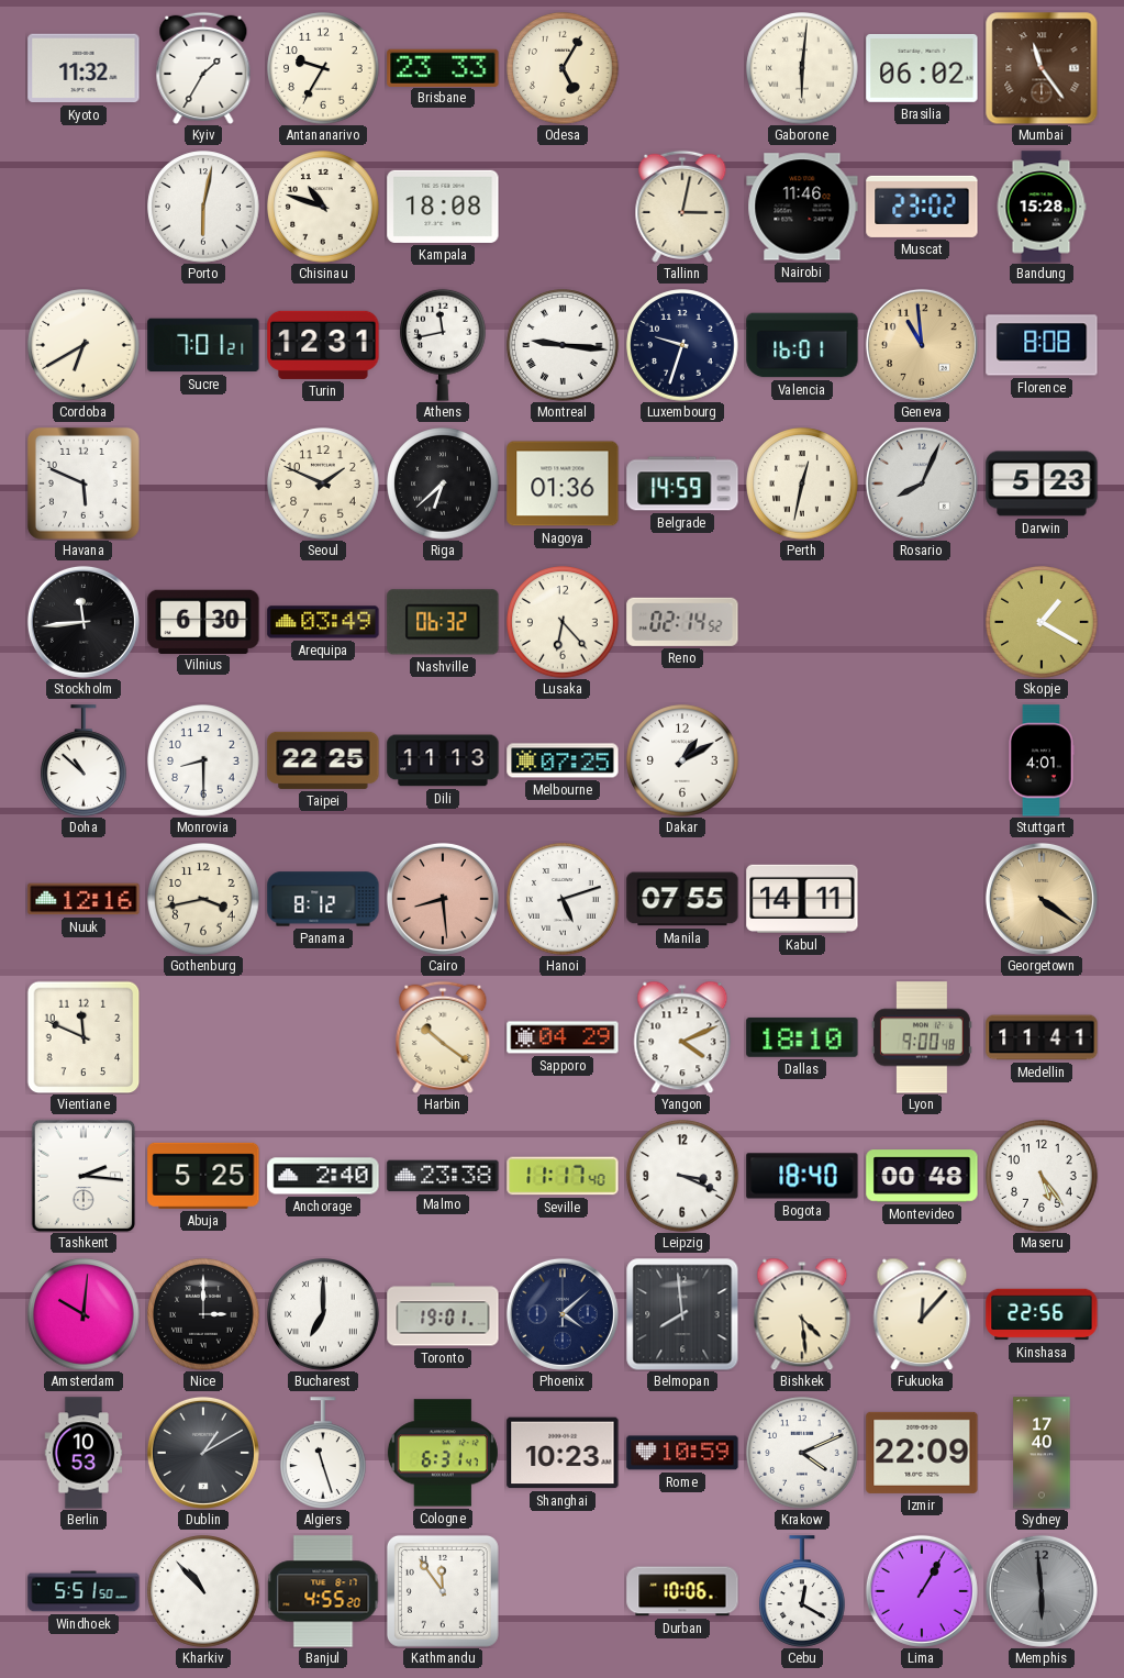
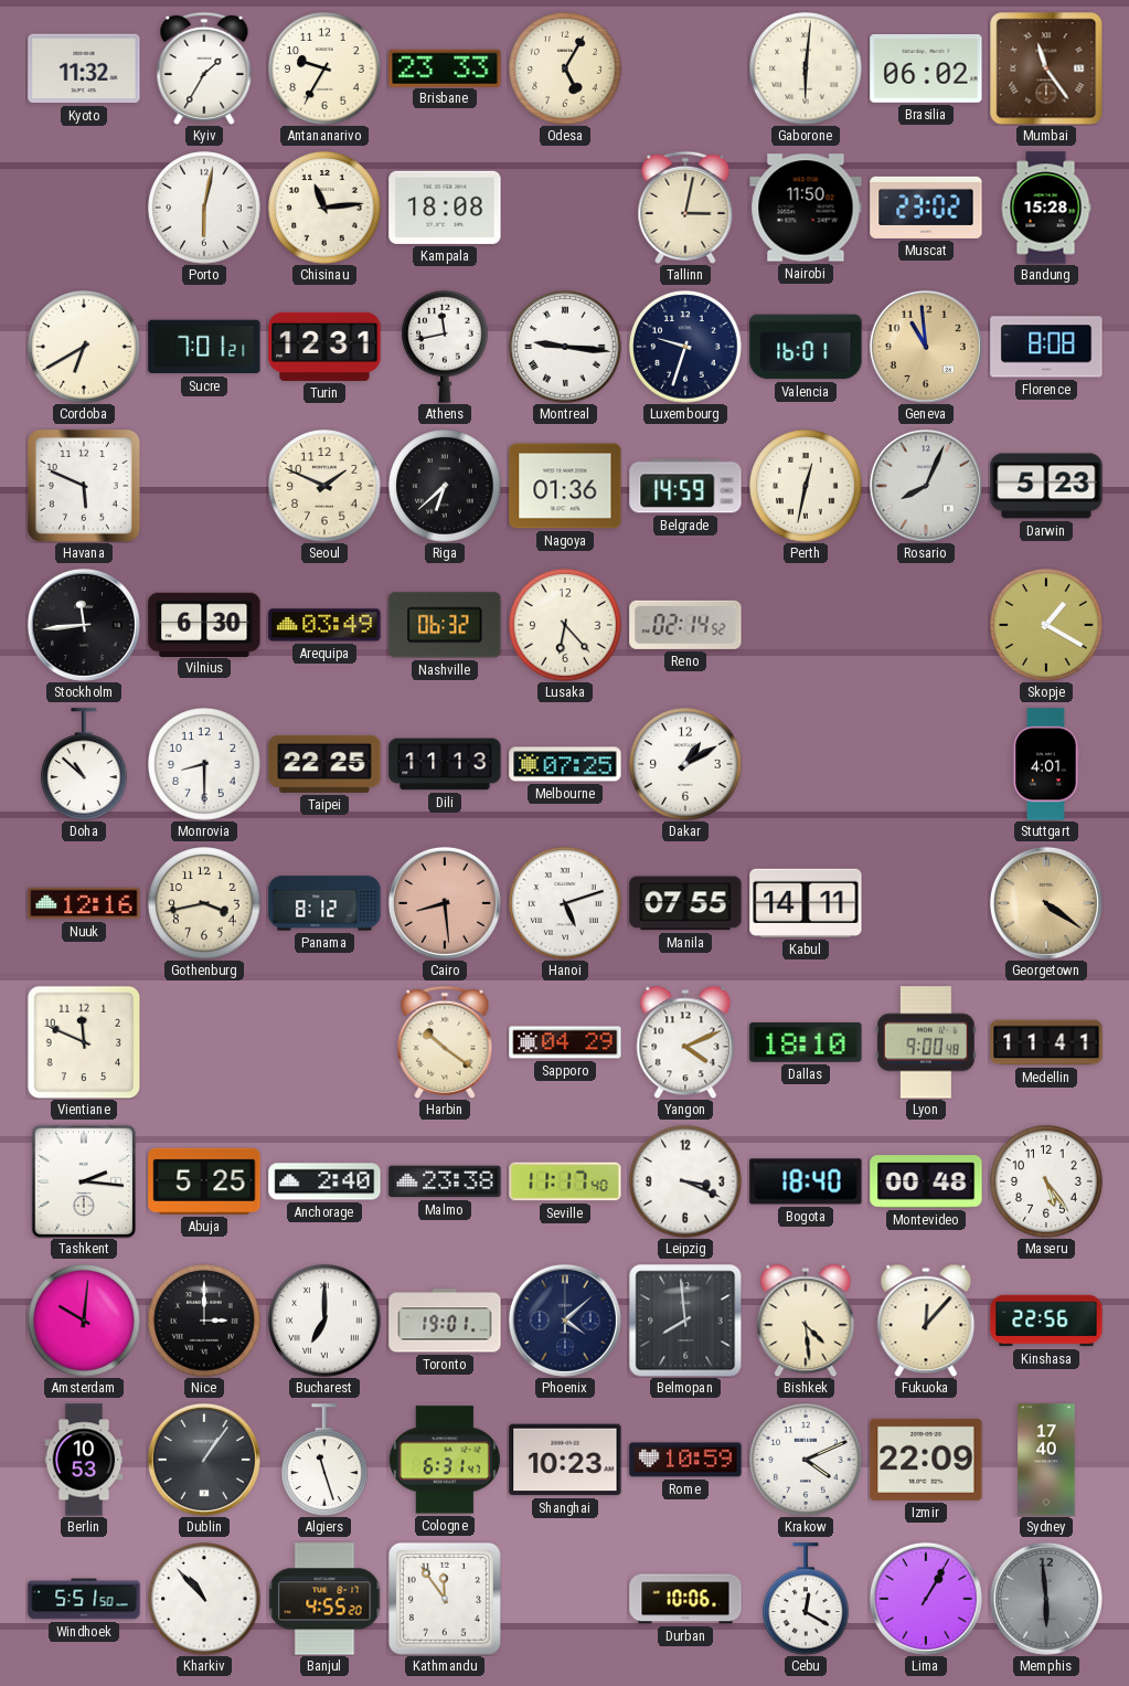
Chisinau: 10:48 -> 11:14
Nairobi: 11:46 -> 11:50
Dublin: 1:10 -> 1:06
